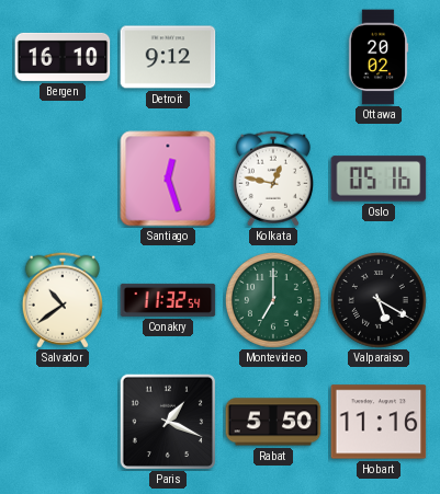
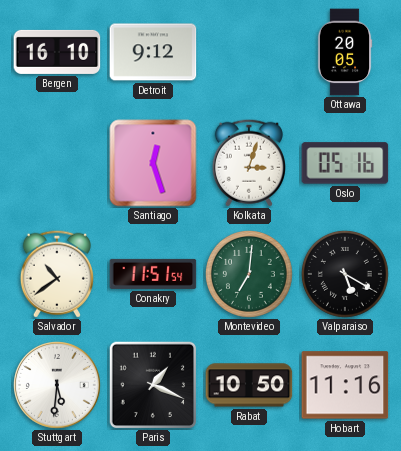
Ottawa: 20:02 -> 20:05
Kolkata: 12:47 -> 3:03
Conakry: 11:32 -> 11:51
Montevideo: 7:00 -> 7:01
Stuttgart: none -> 5:31
Rabat: 5:50 -> 10:50
